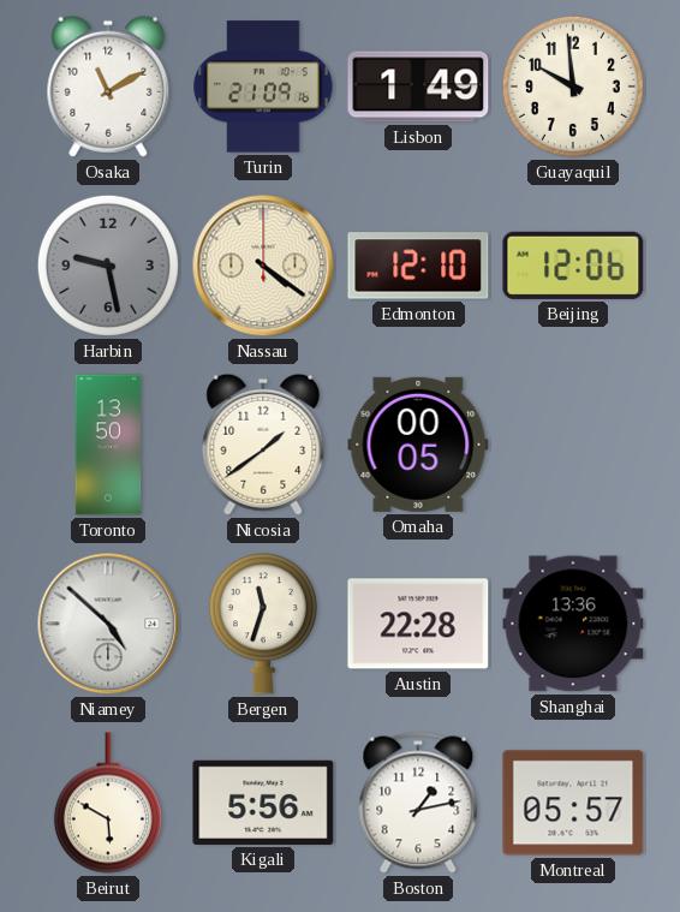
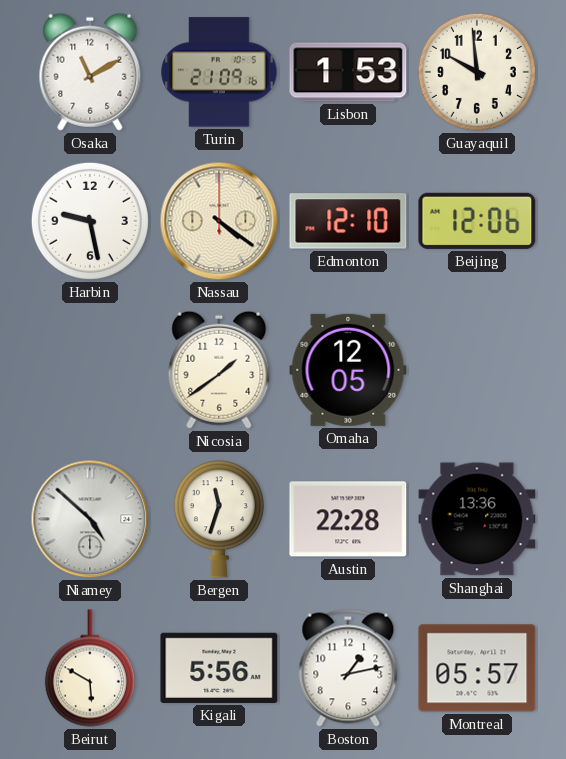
Lisbon: 1:49 -> 1:53
Harbin dial: grey -> white
Toronto: 13:50 -> none
Omaha: 00:05 -> 12:05
